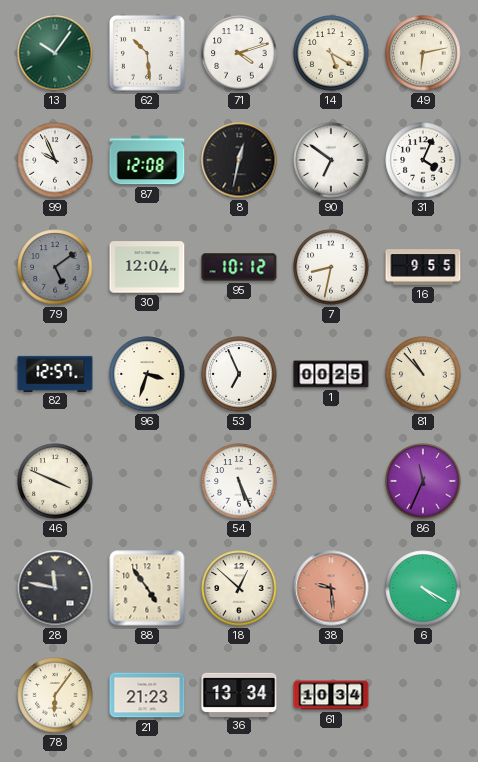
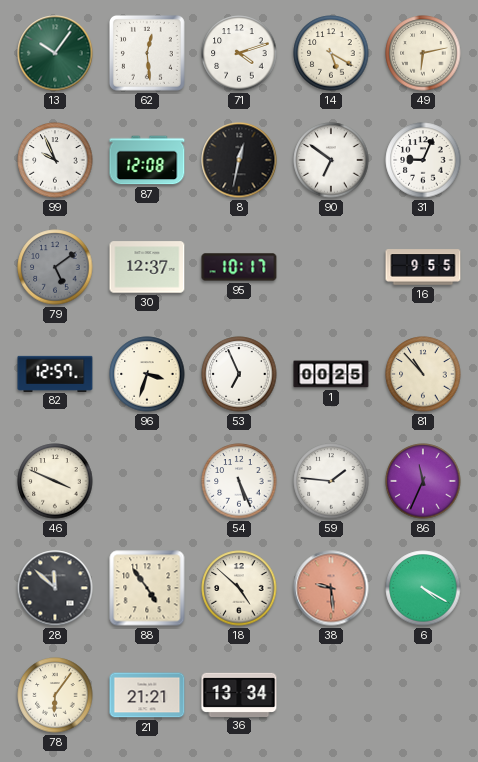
62: 10:29 -> 12:29
31: 4:04 -> 9:04
30: 12:04 -> 12:37
95: 10:12 -> 10:17
7: 8:32 -> none
59: none -> 1:46
28: 11:47 -> 11:52
18: 12:52 -> 4:52
21: 21:23 -> 21:21
61: 10:34 -> none
